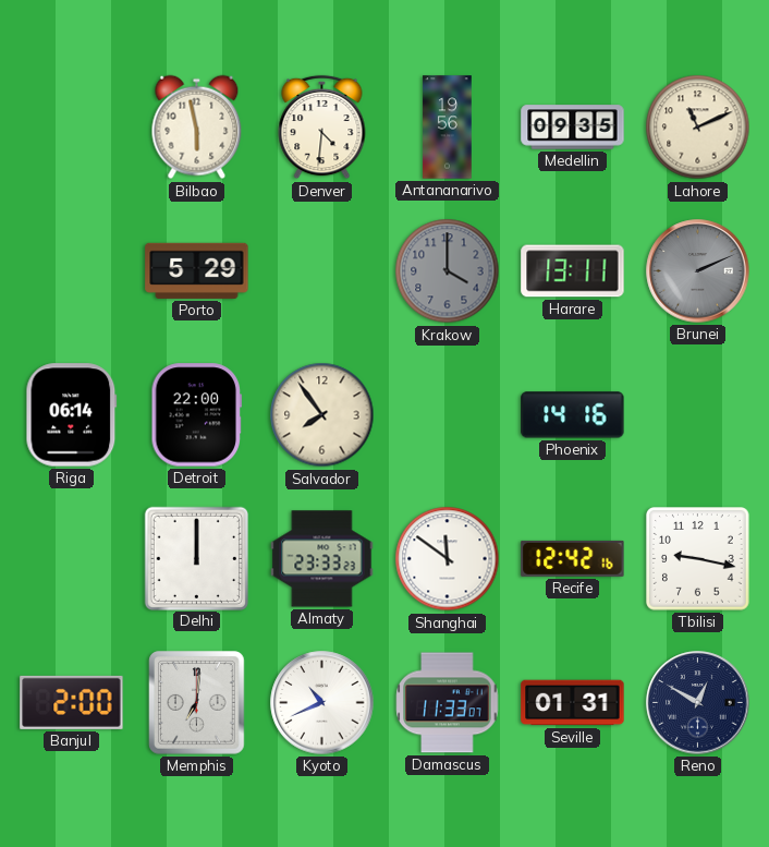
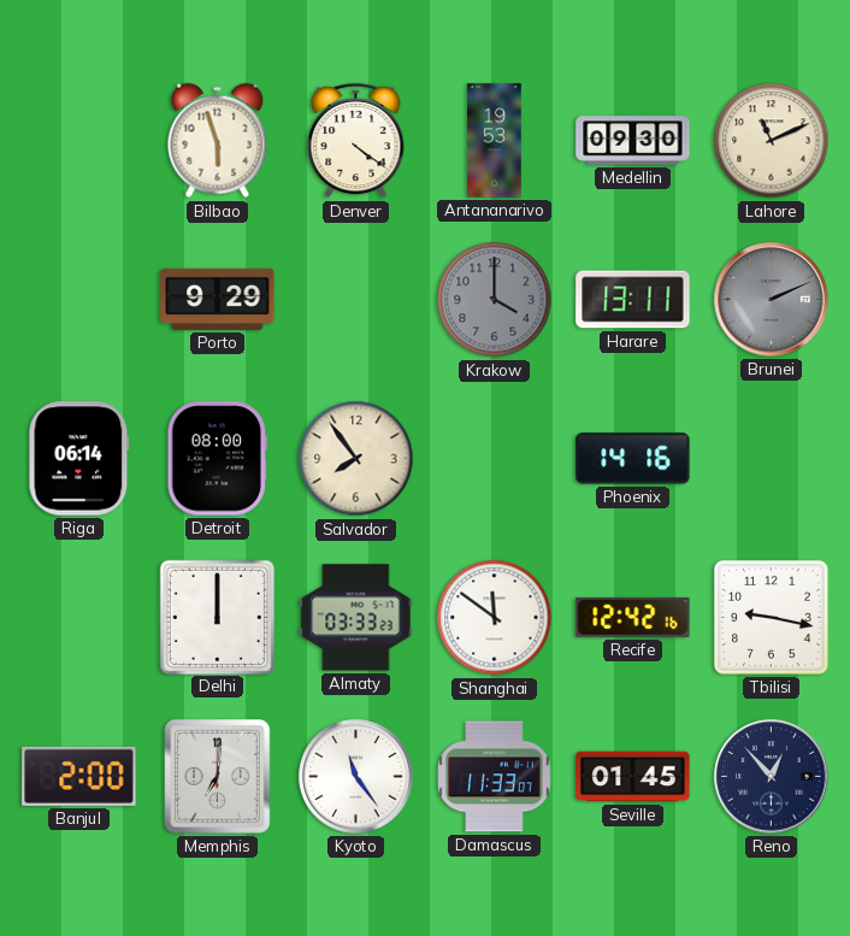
Bilbao: 5:58 -> 5:57
Denver: 4:31 -> 4:21
Antananarivo: 19:56 -> 19:53
Medellin: 09:35 -> 09:30
Porto: 5:29 -> 9:29
Detroit: 22:00 -> 08:00
Almaty: 23:33 -> 03:33
Kyoto: 10:41 -> 11:24
Seville: 01:31 -> 01:45
Reno: 12:50 -> 12:53
